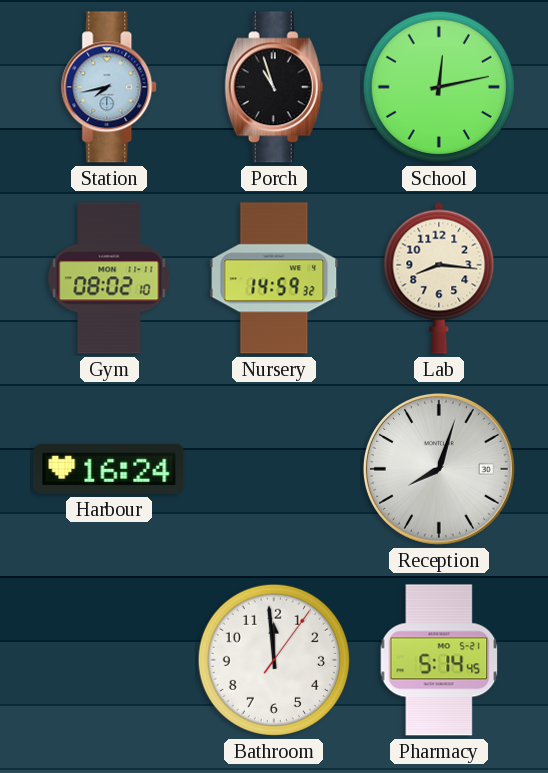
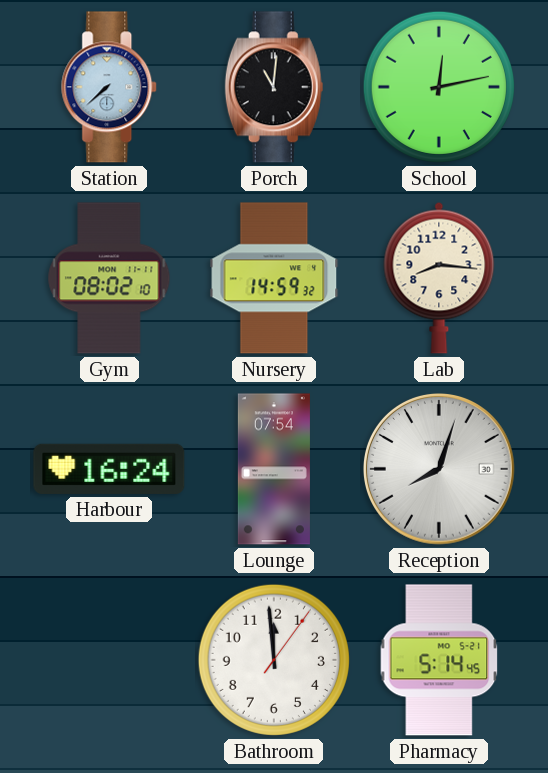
Station: 7:43 -> 7:38
Porch: 10:57 -> 11:01
Lounge: none -> 07:54
